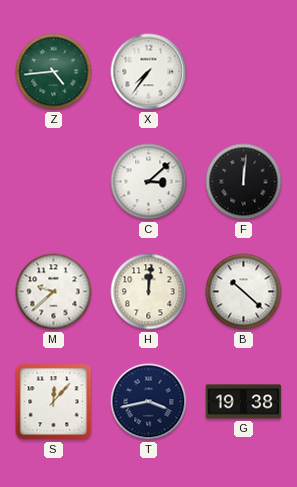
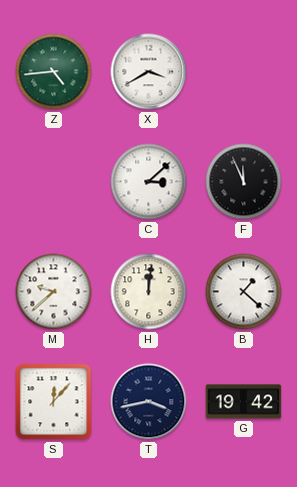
X: 7:36 -> 3:40
F: 12:01 -> 11:56
B: 10:22 -> 1:22
G: 19:38 -> 19:42
